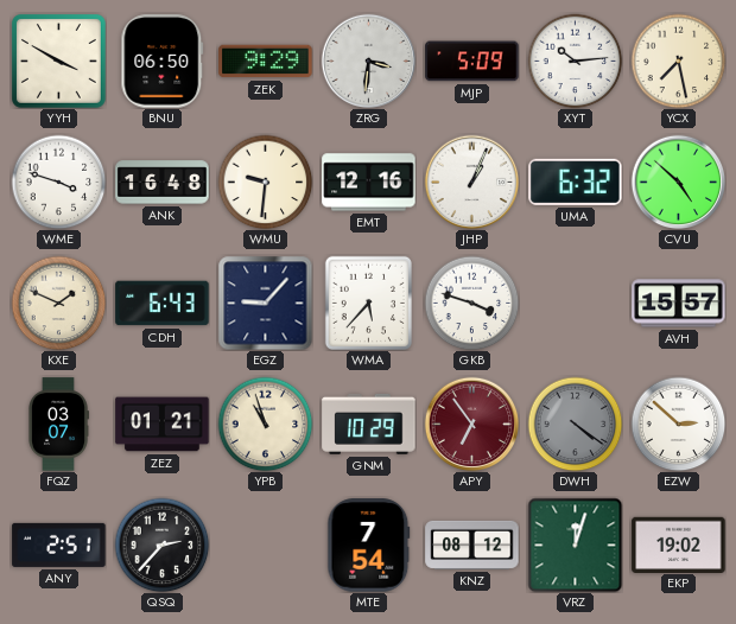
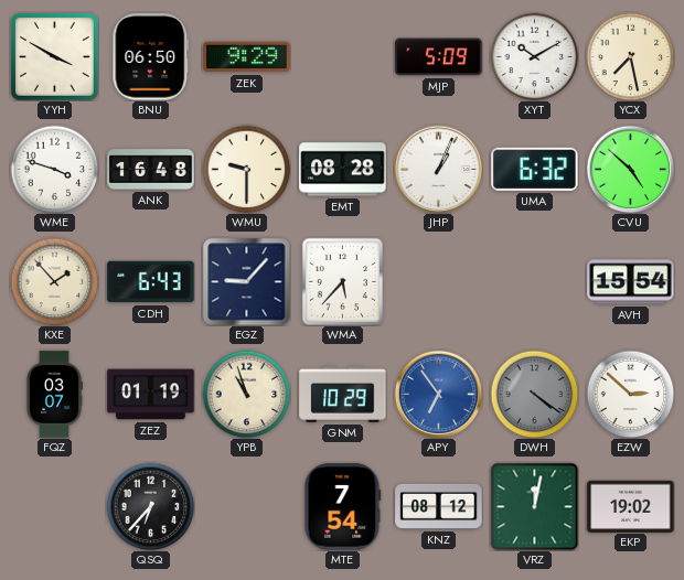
ZRG: 3:31 -> none
XYT: 10:14 -> 10:10
WMU: 9:31 -> 9:30
EMT: 12:16 -> 08:28
KXE: 1:49 -> 1:53
GKB: 3:48 -> none
AVH: 15:57 -> 15:54
ZEZ: 01:21 -> 01:19
APY dial: burgundy -> blue
ANY: 2:51 -> none
QSQ: 2:37 -> 6:37
VRZ: 12:03 -> 12:02
